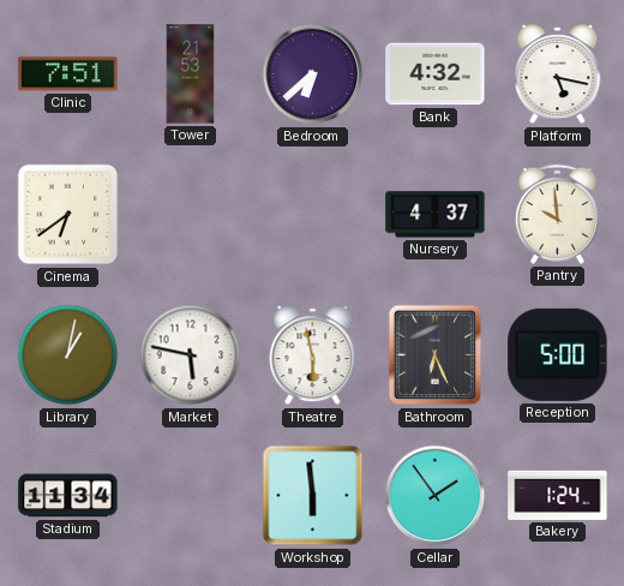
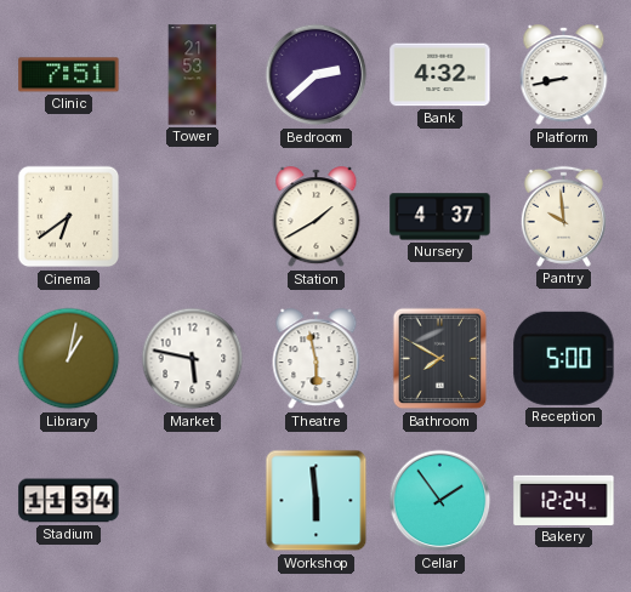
Bedroom: 6:38 -> 2:38
Platform: 5:17 -> 8:43
Station: none -> 1:40
Bathroom: 6:26 -> 7:50
Bakery: 1:24 -> 12:24
